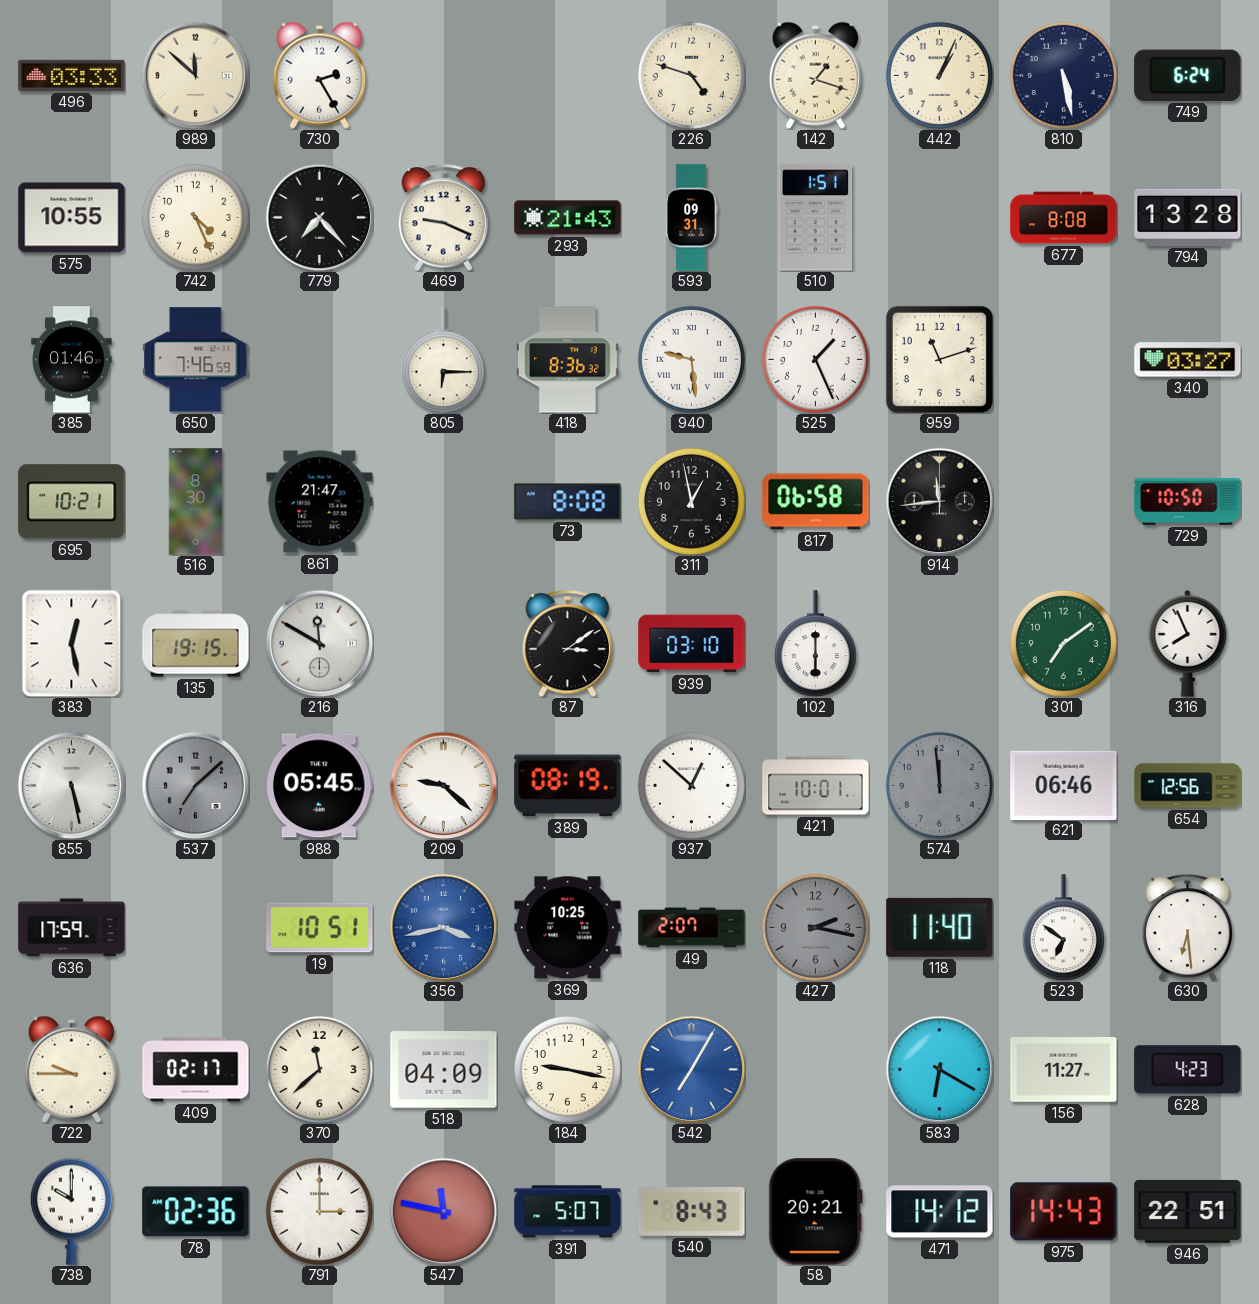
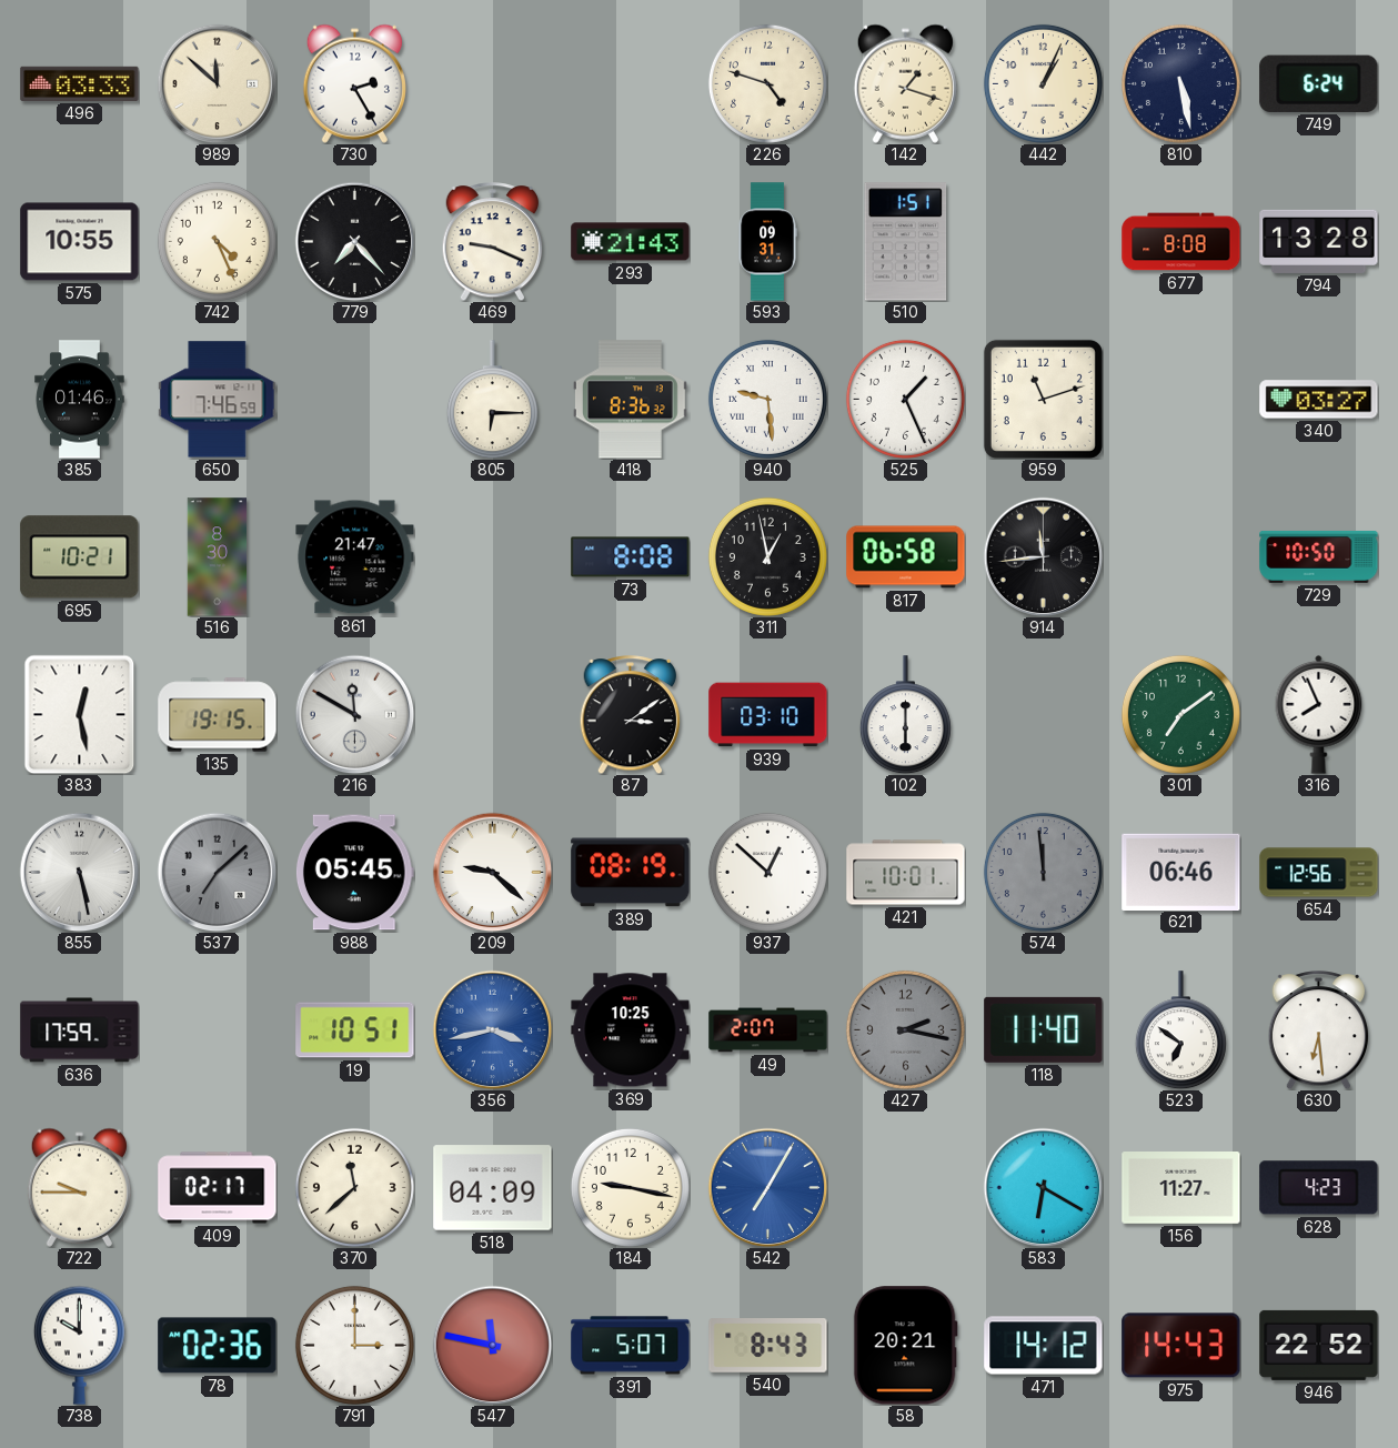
946: 22:51 -> 22:52
